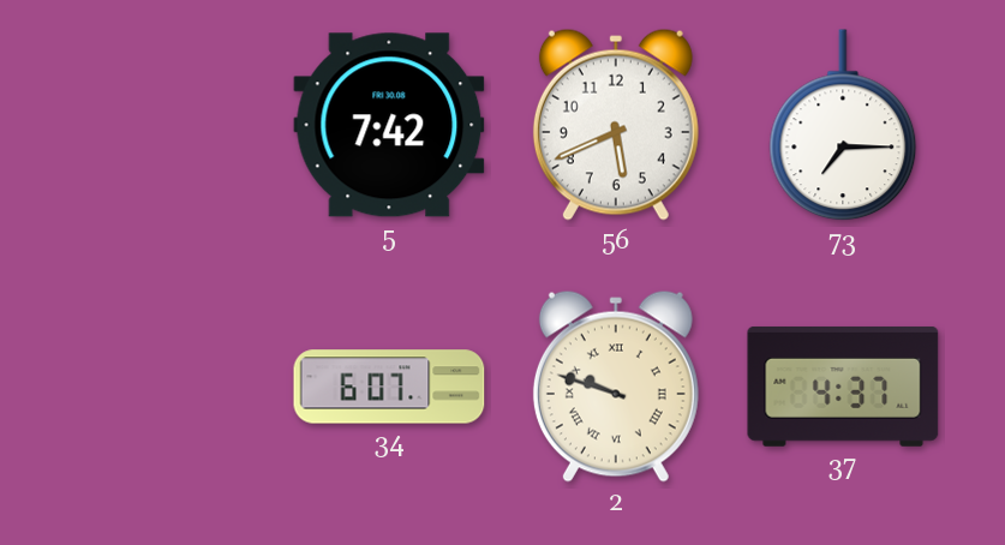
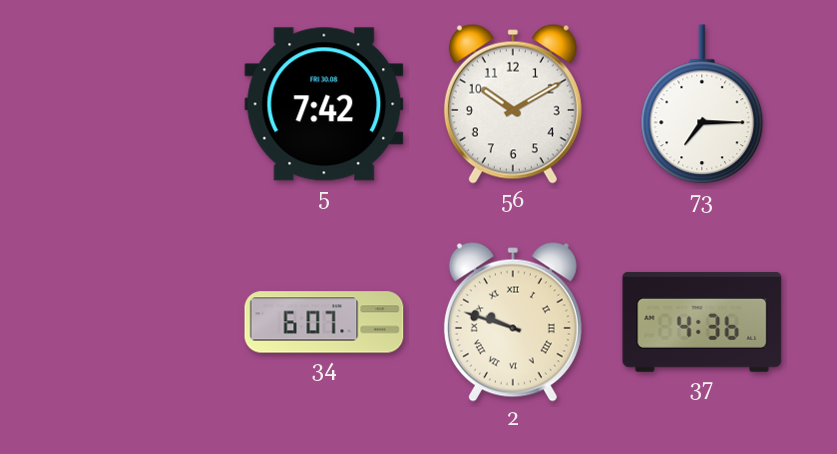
56: 5:41 -> 10:10
37: 4:37 -> 4:36
